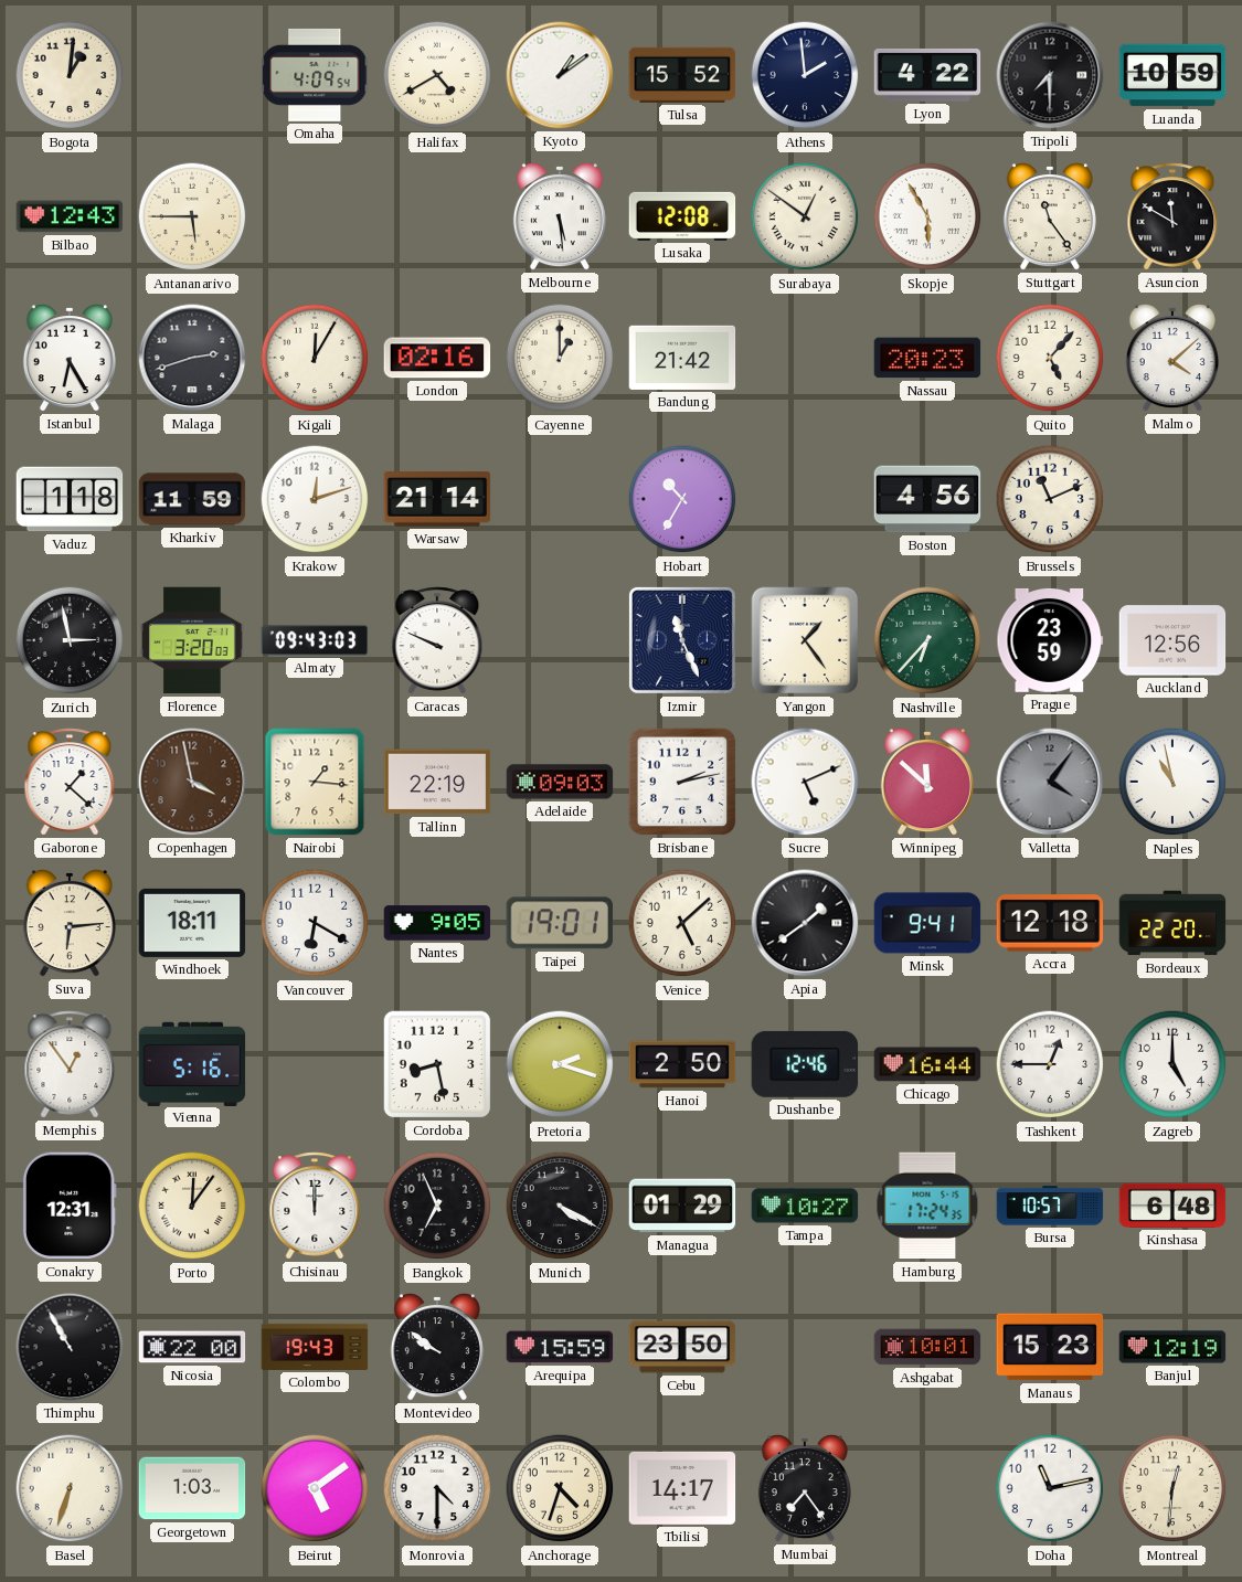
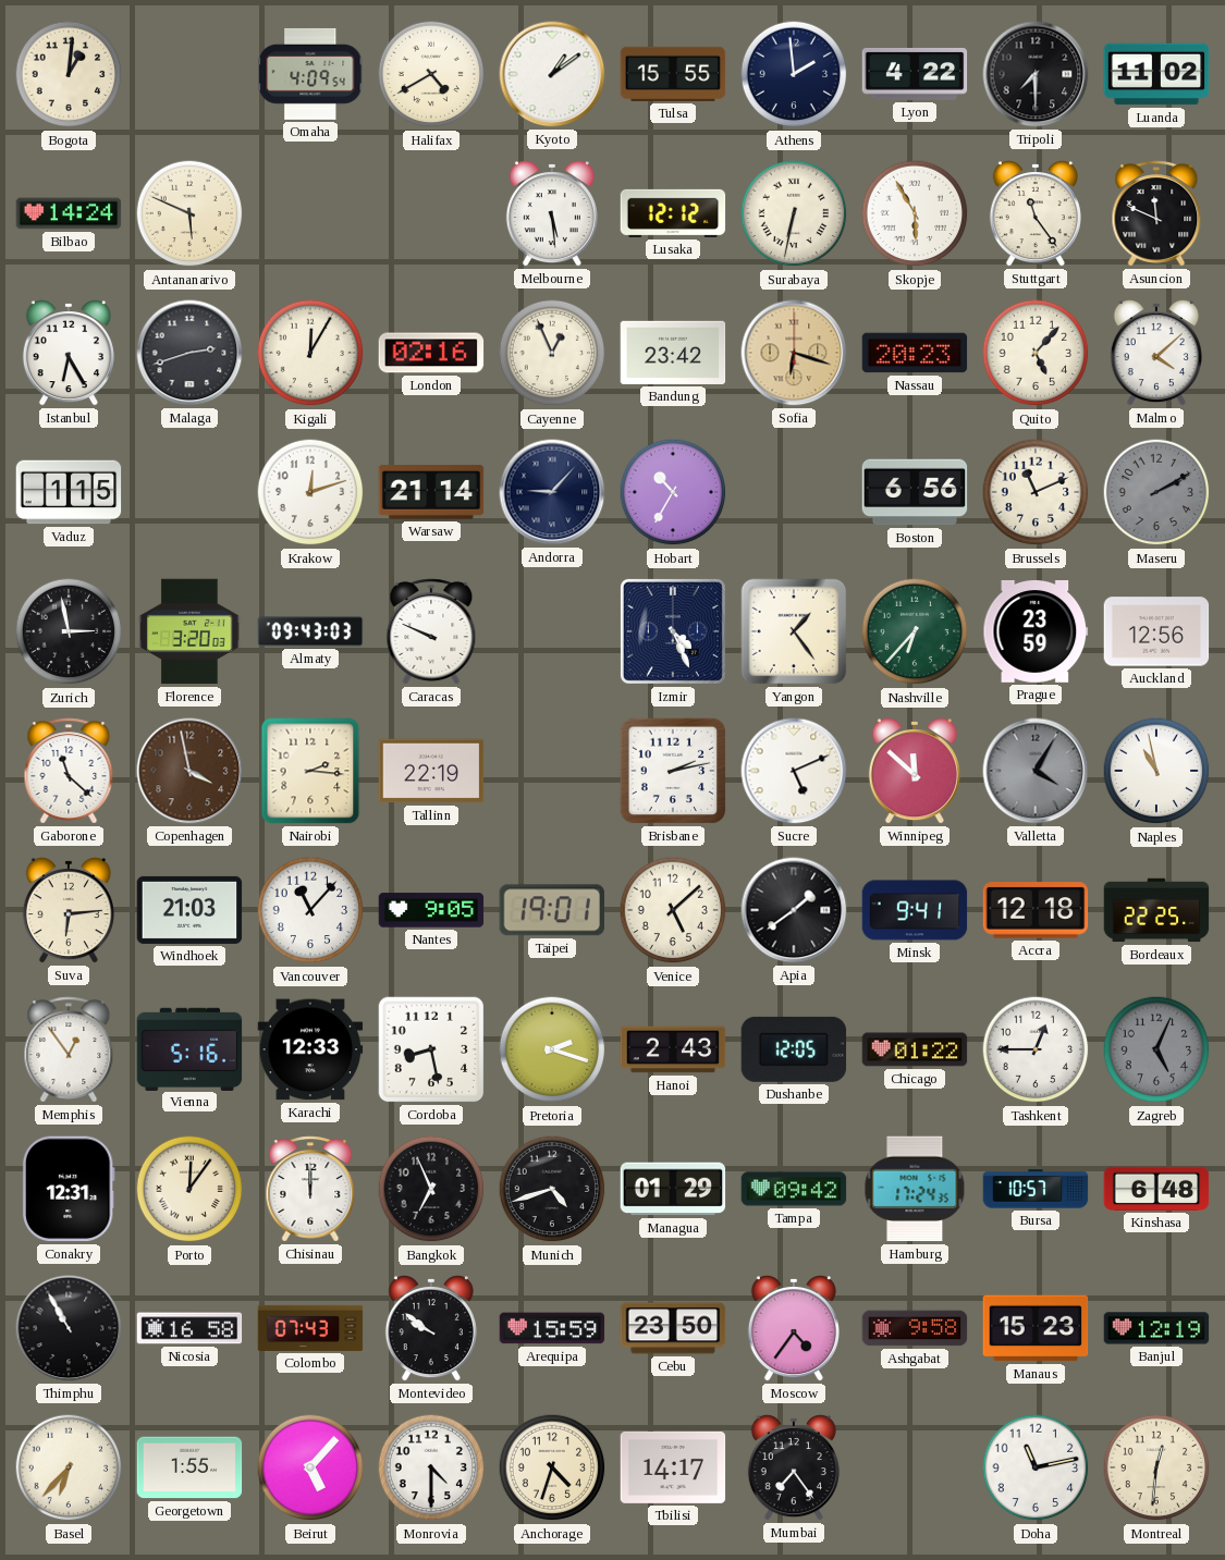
Tulsa: 15:52 -> 15:55
Luanda: 10:59 -> 11:02
Bilbao: 12:43 -> 14:24
Antananarivo: 5:45 -> 5:49
Lusaka: 12:08 -> 12:12
Surabaya: 12:51 -> 6:32
Asuncion: 11:50 -> 11:49
Cayenne: 1:00 -> 12:56
Bandung: 21:42 -> 23:42
Sofia: none -> 6:18
Vaduz: 1:18 -> 1:15
Kharkiv: 11:59 -> none
Andorra: none -> 9:07
Boston: 4:56 -> 6:56
Maseru: none -> 2:10
Izmir: 11:26 -> 4:26
Gaborone: 1:22 -> 11:22
Nairobi: 1:16 -> 2:16
Adelaide: 09:03 -> none
Valletta: 4:06 -> 4:05
Windhoek: 18:11 -> 21:03
Vancouver: 6:20 -> 11:07
Bordeaux: 22:20 -> 22:25
Karachi: none -> 12:33
Hanoi: 2:50 -> 2:43
Dushanbe: 12:46 -> 12:05
Chicago: 16:44 -> 01:22
Zagreb: 5:00 -> 5:04
Zagreb dial: white -> grey
Munich: 4:20 -> 4:42
Tampa: 10:27 -> 09:42
Nicosia: 22:00 -> 16:58
Colombo: 19:43 -> 07:43
Moscow: none -> 4:36
Ashgabat: 10:01 -> 9:58
Basel: 6:33 -> 6:37
Georgetown: 1:03 -> 1:55
Beirut: 5:09 -> 5:07
